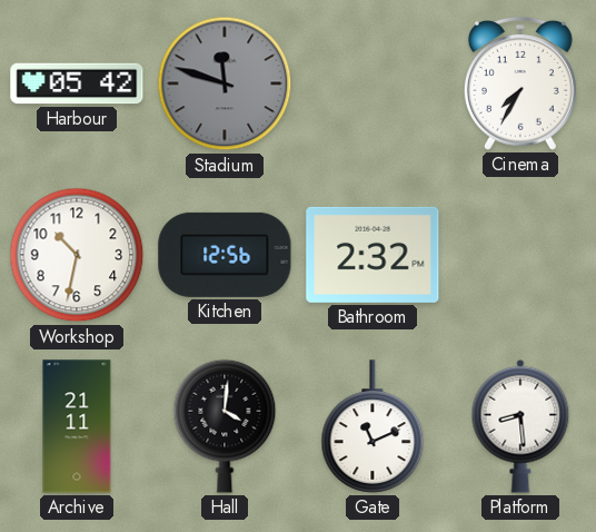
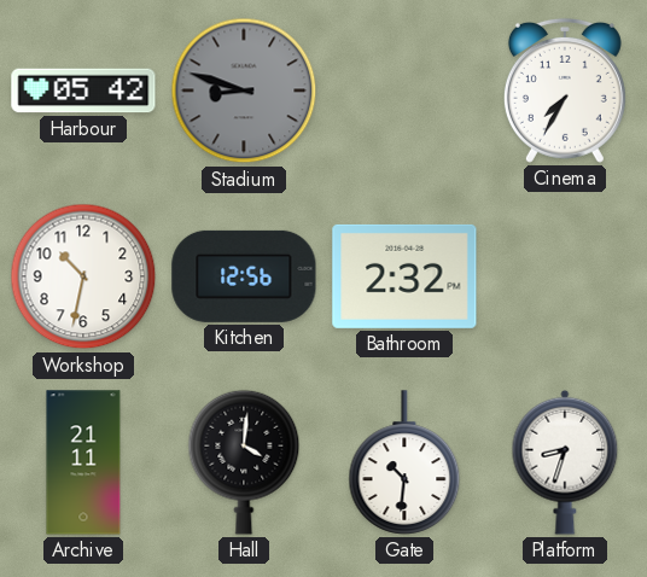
Stadium: 11:48 -> 8:48
Gate: 11:11 -> 10:31
Platform: 8:29 -> 8:33
